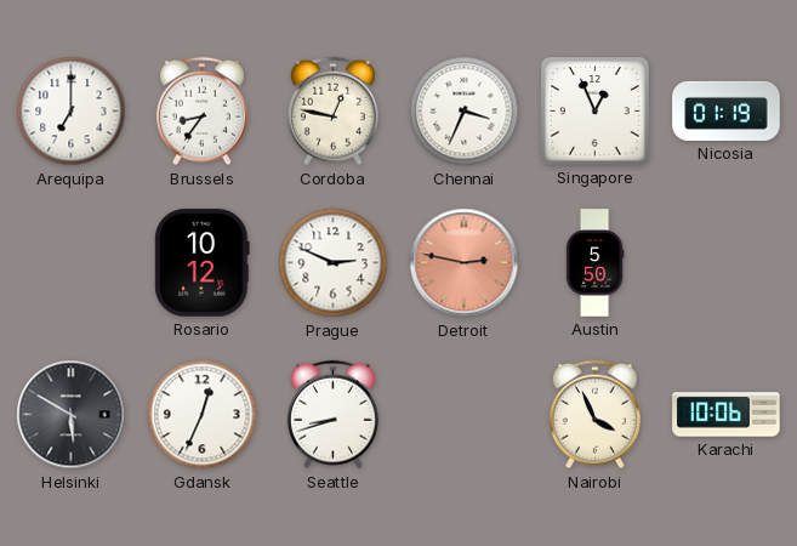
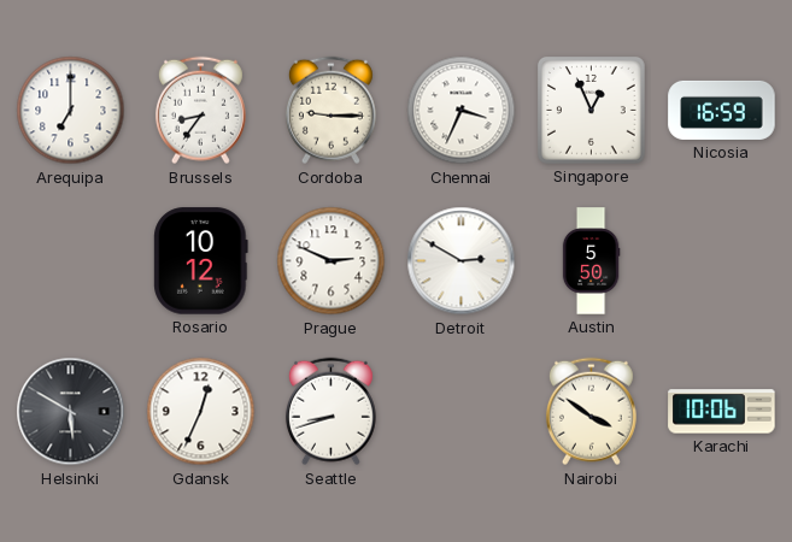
Cordoba: 12:47 -> 9:15
Nicosia: 01:19 -> 16:59
Detroit: 2:47 -> 2:50
Detroit dial: salmon -> white
Nairobi: 3:56 -> 3:51
